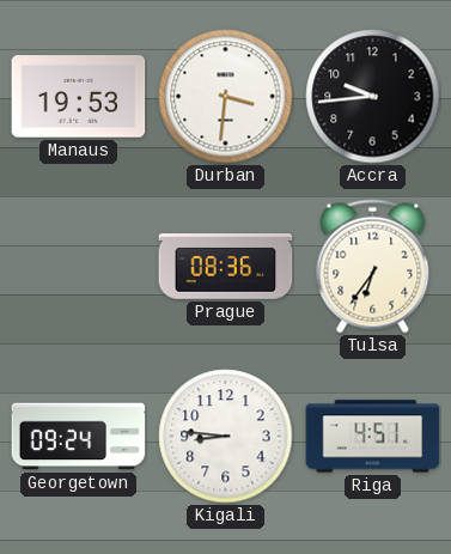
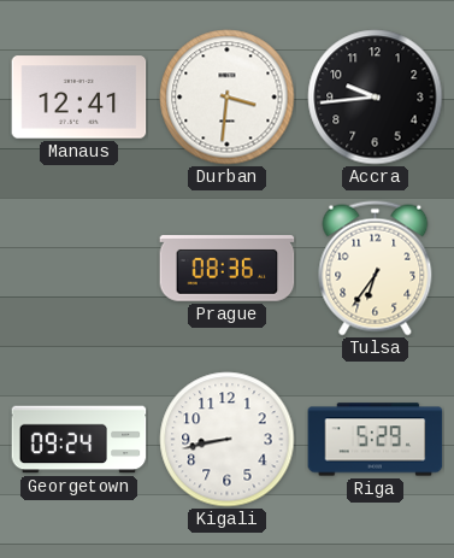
Manaus: 19:53 -> 12:41
Kigali: 8:46 -> 8:43
Riga: 4:51 -> 5:29
